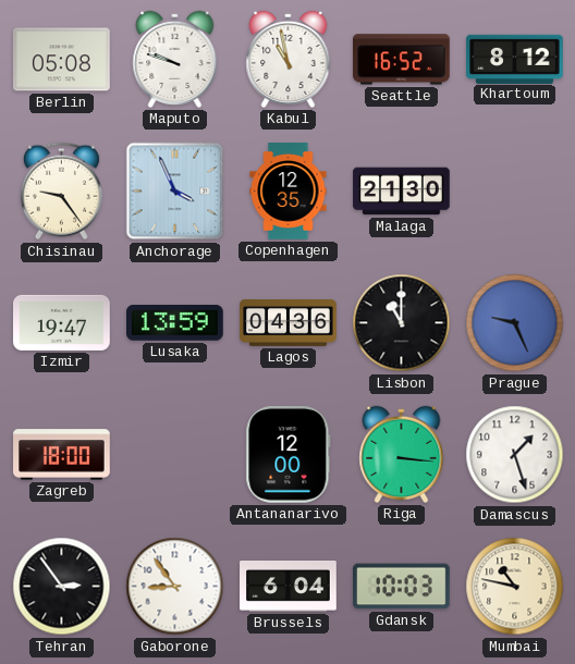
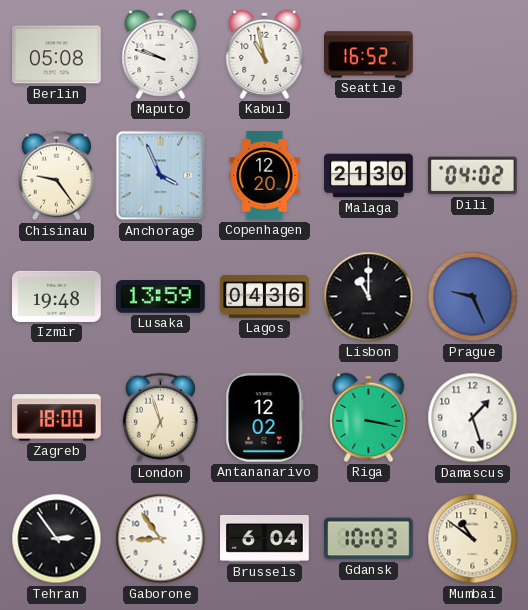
Khartoum: 8:12 -> none
Copenhagen: 12:35 -> 12:20
Dili: none -> 04:02
Izmir: 19:47 -> 19:48
London: none -> 6:57
Antananarivo: 12:00 -> 12:02
Riga: 3:16 -> 3:17
Mumbai: 10:47 -> 10:51
